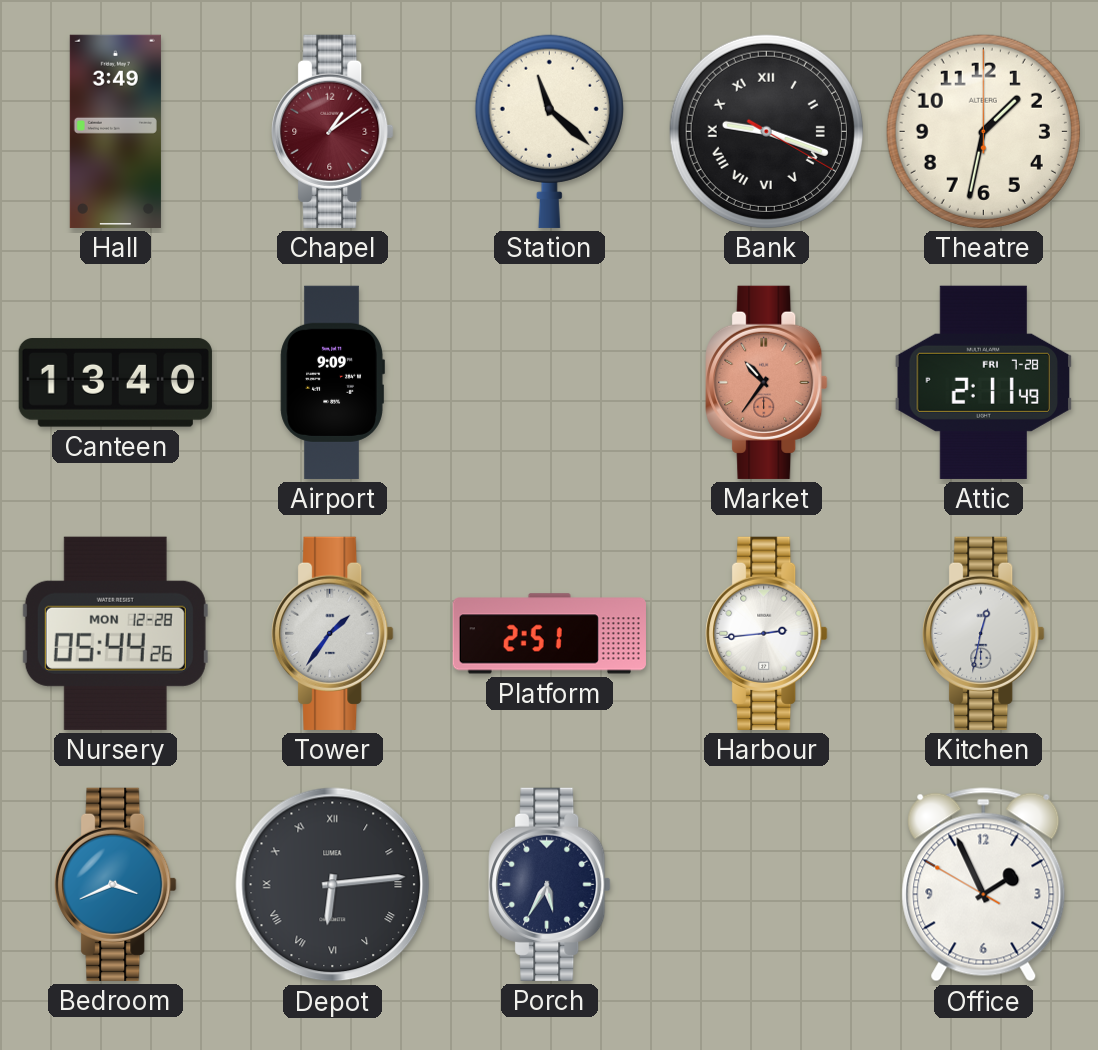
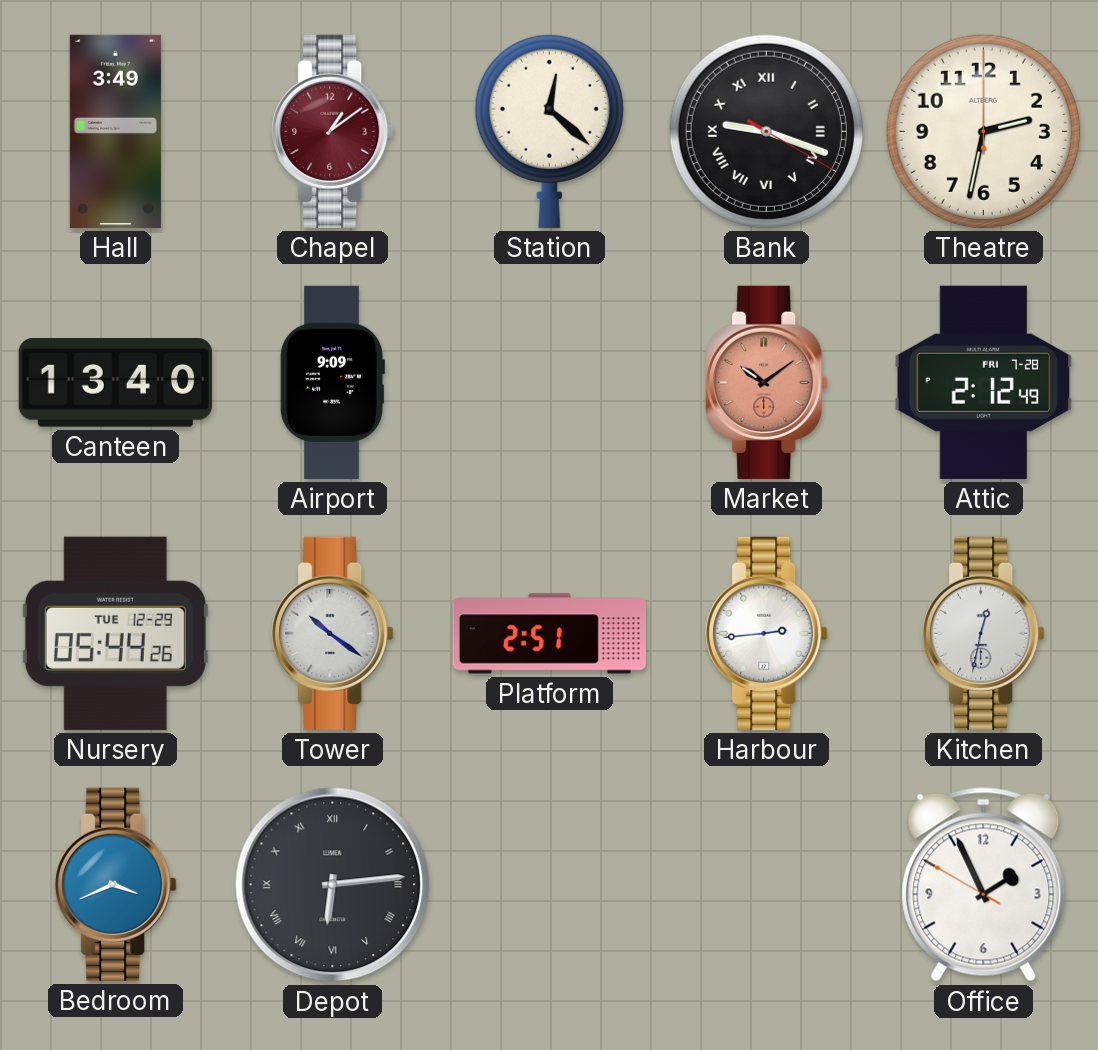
Station: 11:22 -> 12:22
Theatre: 1:32 -> 2:32
Market: 10:36 -> 10:09
Attic: 2:11 -> 2:12
Nursery date: MON 12-28 -> TUE 12-29
Tower: 1:36 -> 10:21
Porch: 5:35 -> none
